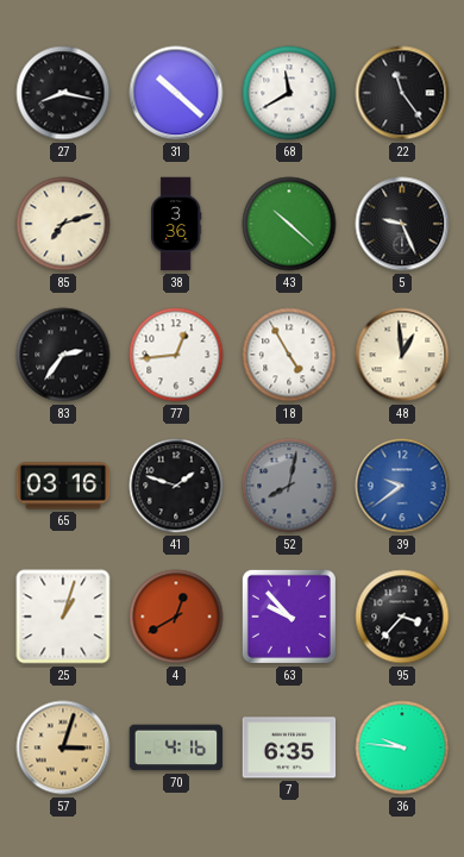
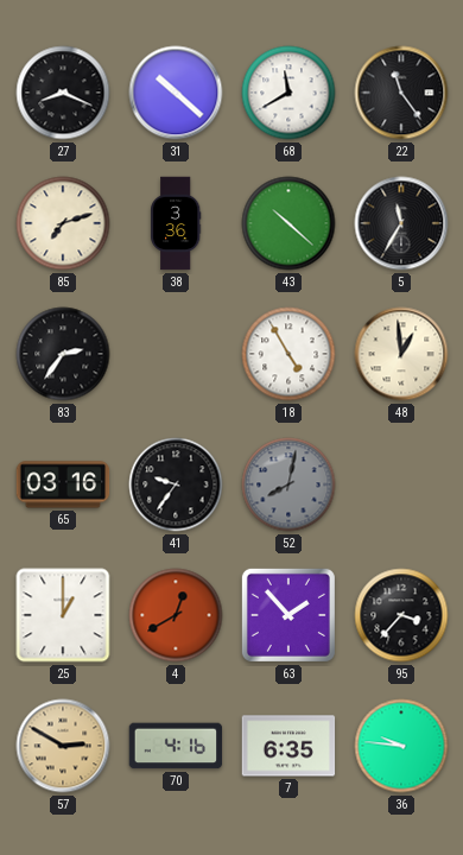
27: 8:17 -> 8:19
5: 9:26 -> 11:35
77: 12:44 -> none
41: 1:48 -> 9:36
39: 9:39 -> none
25: 1:03 -> 1:00
63: 9:53 -> 1:53
57: 3:03 -> 2:50
